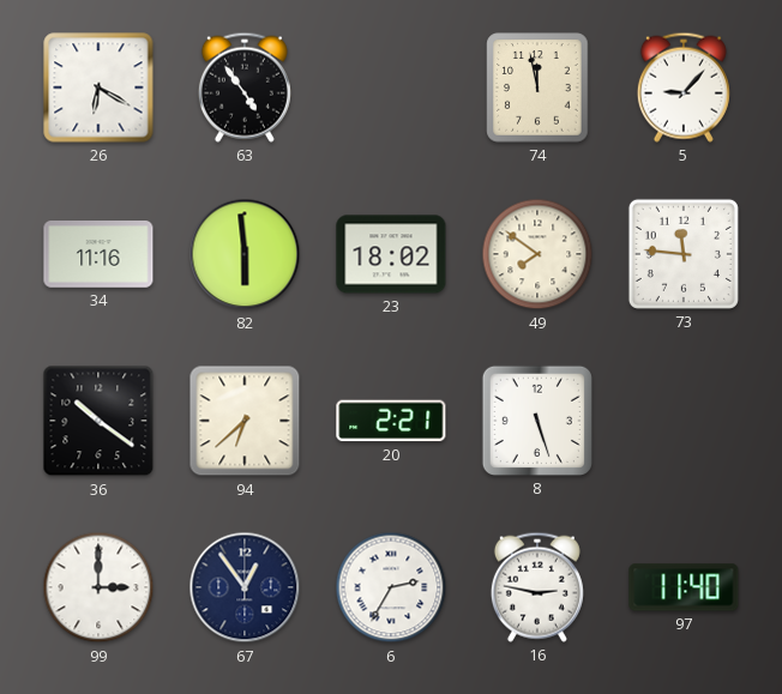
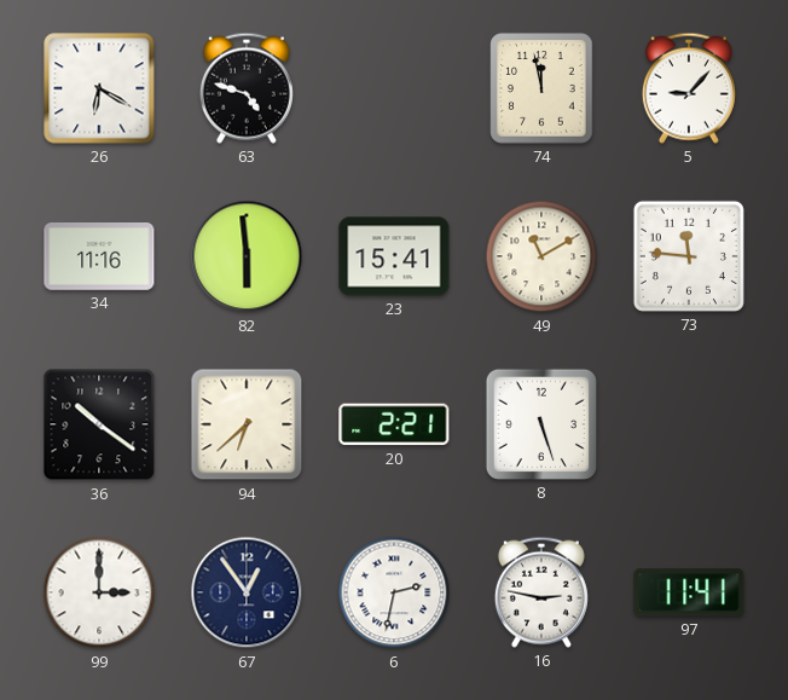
63: 4:54 -> 4:48
23: 18:02 -> 15:41
49: 7:51 -> 11:10
6: 2:35 -> 2:32
97: 11:40 -> 11:41
